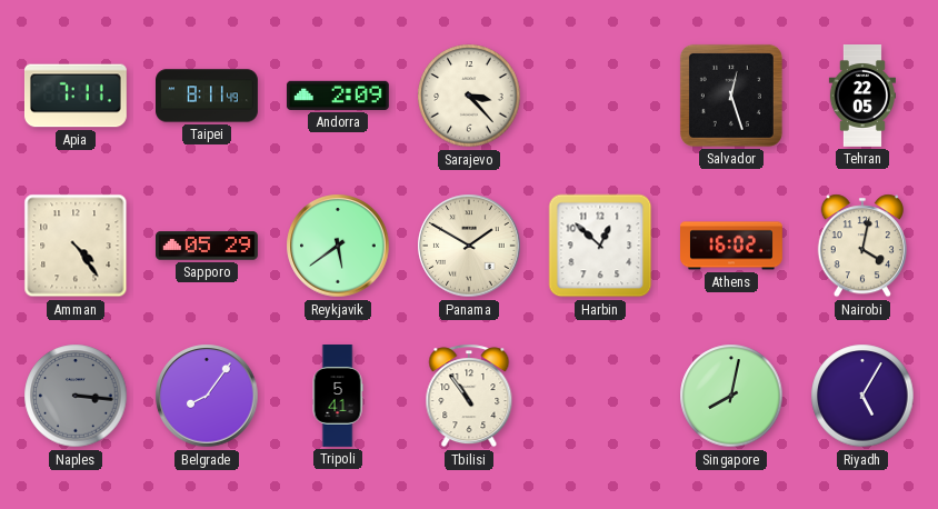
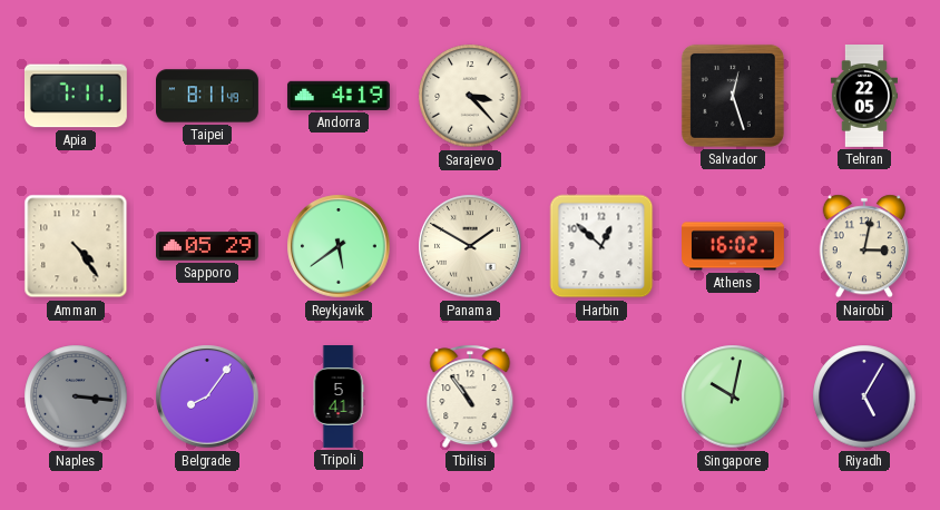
Andorra: 2:09 -> 4:19
Nairobi: 4:02 -> 3:02
Singapore: 8:02 -> 10:02
